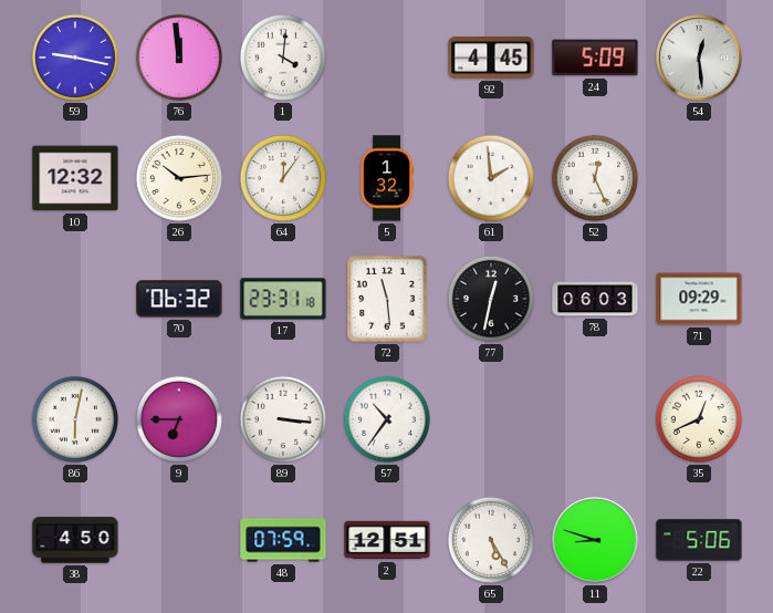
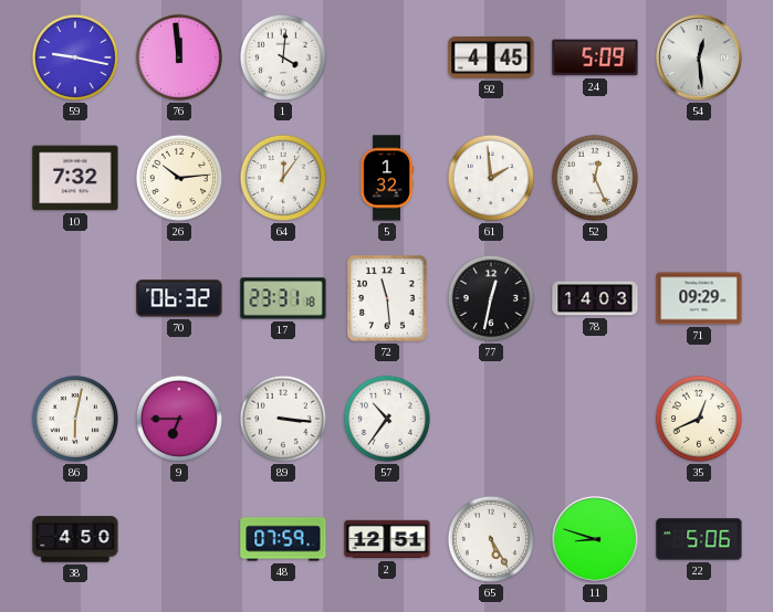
10: 12:32 -> 7:32
78: 06:03 -> 14:03
